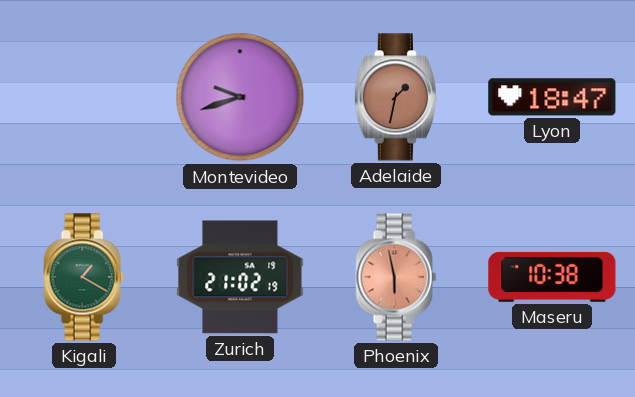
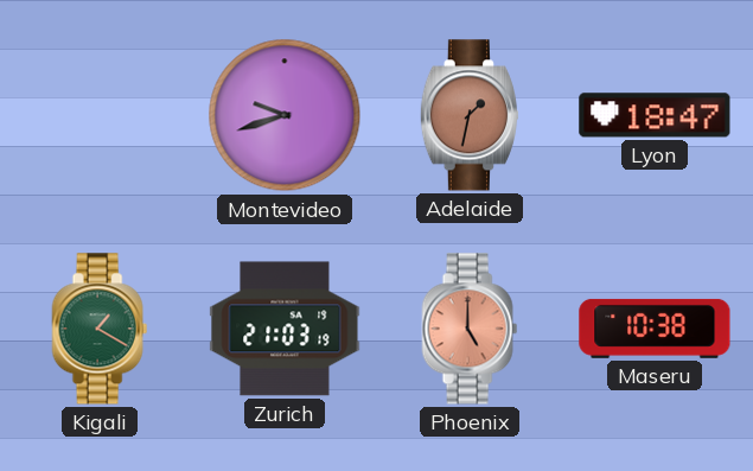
Zurich: 21:02 -> 21:03
Phoenix: 5:58 -> 5:00
